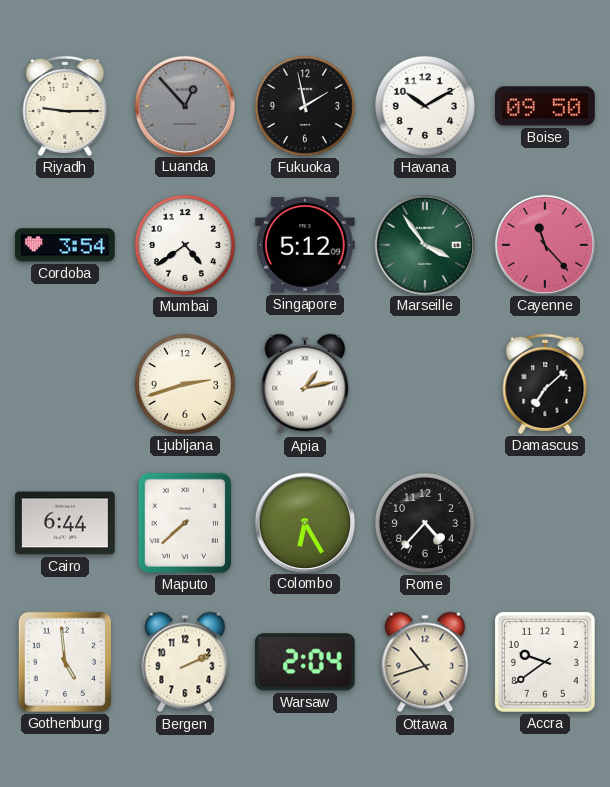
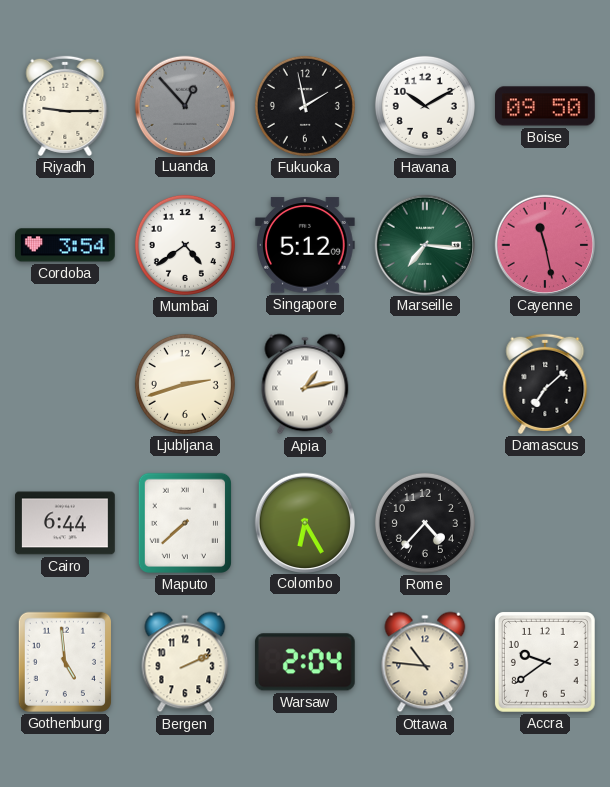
Marseille: 3:54 -> 7:16
Cayenne: 11:23 -> 11:28
Ottawa: 10:42 -> 10:46
